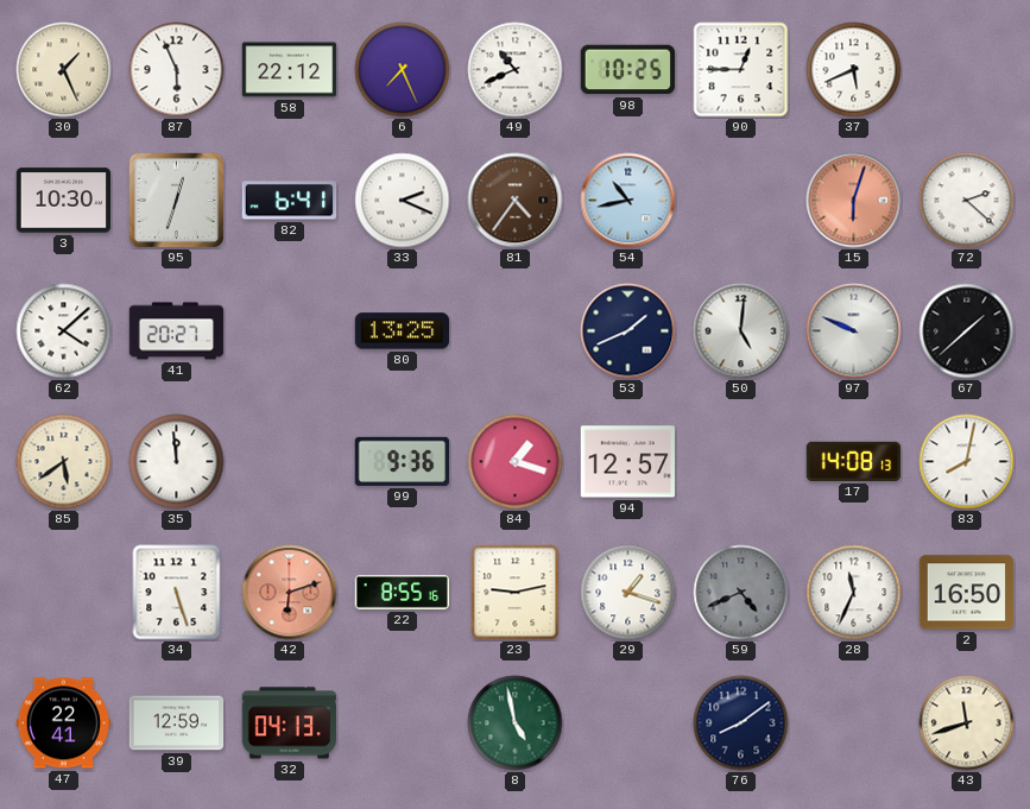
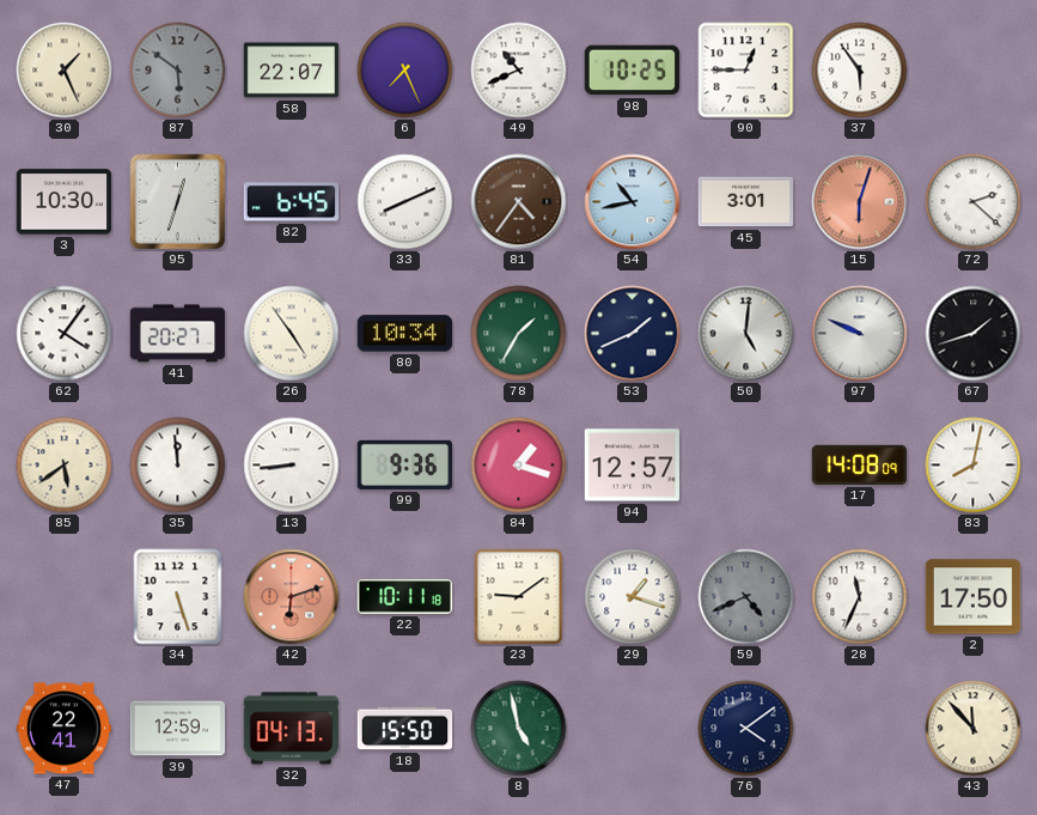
87: 5:56 -> 5:51
87 dial: white -> grey
58: 22:12 -> 22:07
37: 5:41 -> 5:54
82: 6:41 -> 6:45
33: 2:19 -> 8:11
45: none -> 3:01
62: 4:08 -> 4:06
26: none -> 4:54
80: 13:25 -> 10:34
78: none -> 1:35
67: 1:38 -> 1:42
13: none -> 8:44
17: 14:08:13 -> 14:08:09
22: 8:55 -> 10:11
23: 9:13 -> 9:09
2: 16:50 -> 17:50
18: none -> 15:50
76: 8:09 -> 4:09
43: 11:42 -> 11:53
